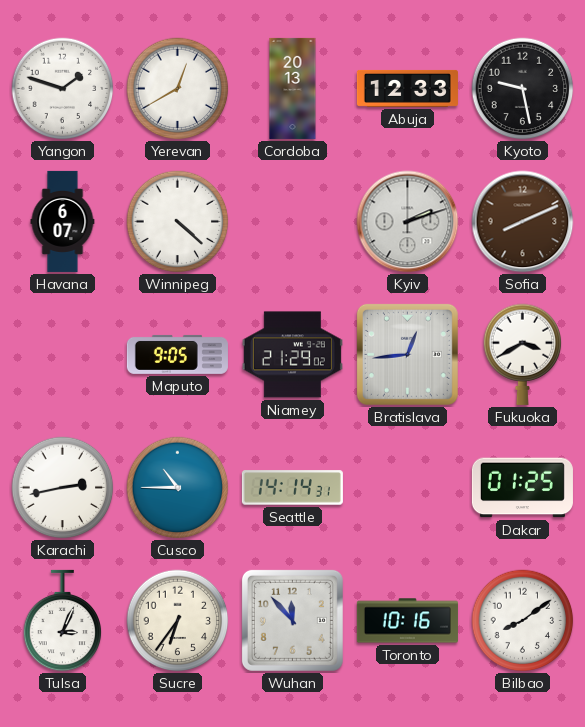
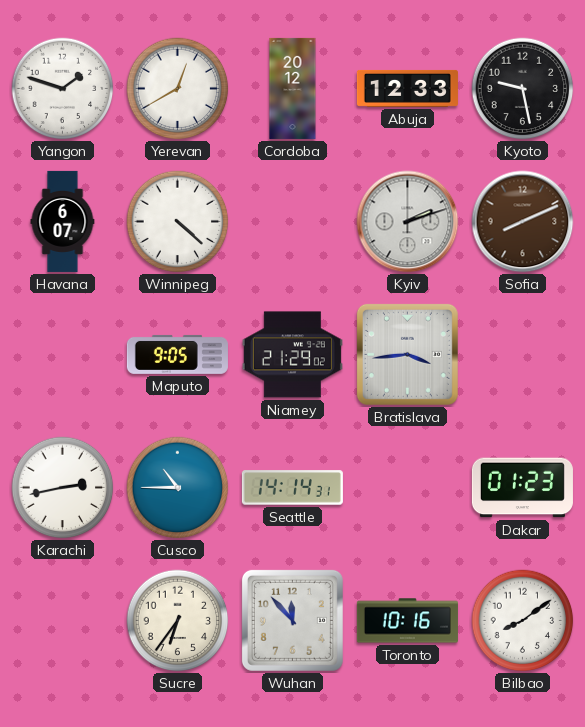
Cordoba: 20:13 -> 20:12
Bratislava: 12:44 -> 3:44
Fukuoka: 3:40 -> none
Dakar: 01:25 -> 01:23
Tulsa: 3:04 -> none
